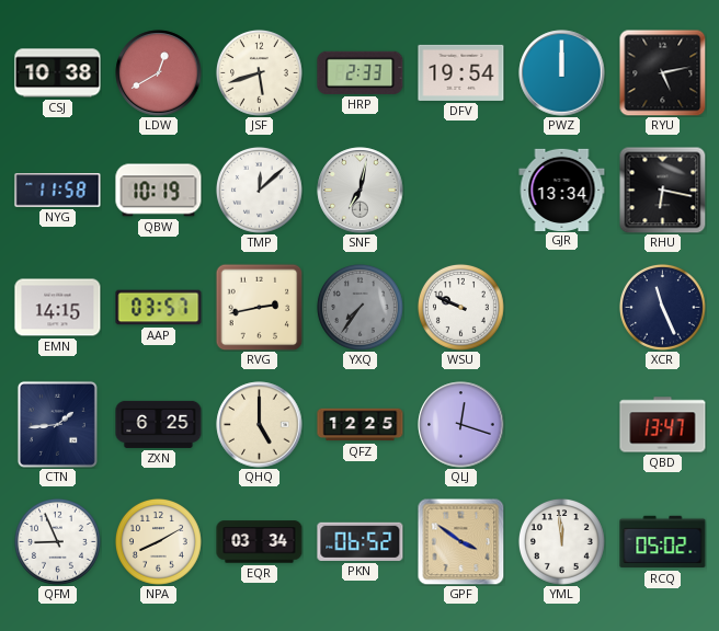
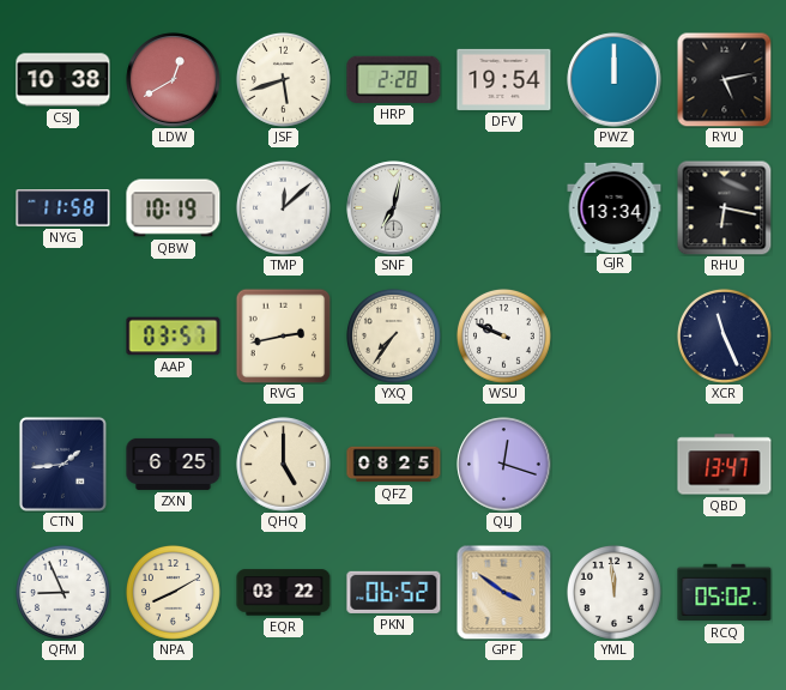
HRP: 2:33 -> 2:28
EMN: 14:15 -> none
YXQ dial: grey -> cream
QFZ: 12:25 -> 08:25
EQR: 03:34 -> 03:22
